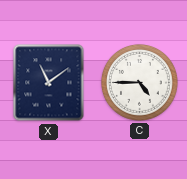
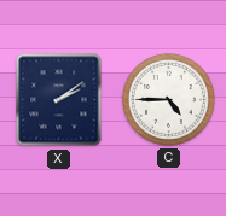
X: 11:09 -> 2:09
